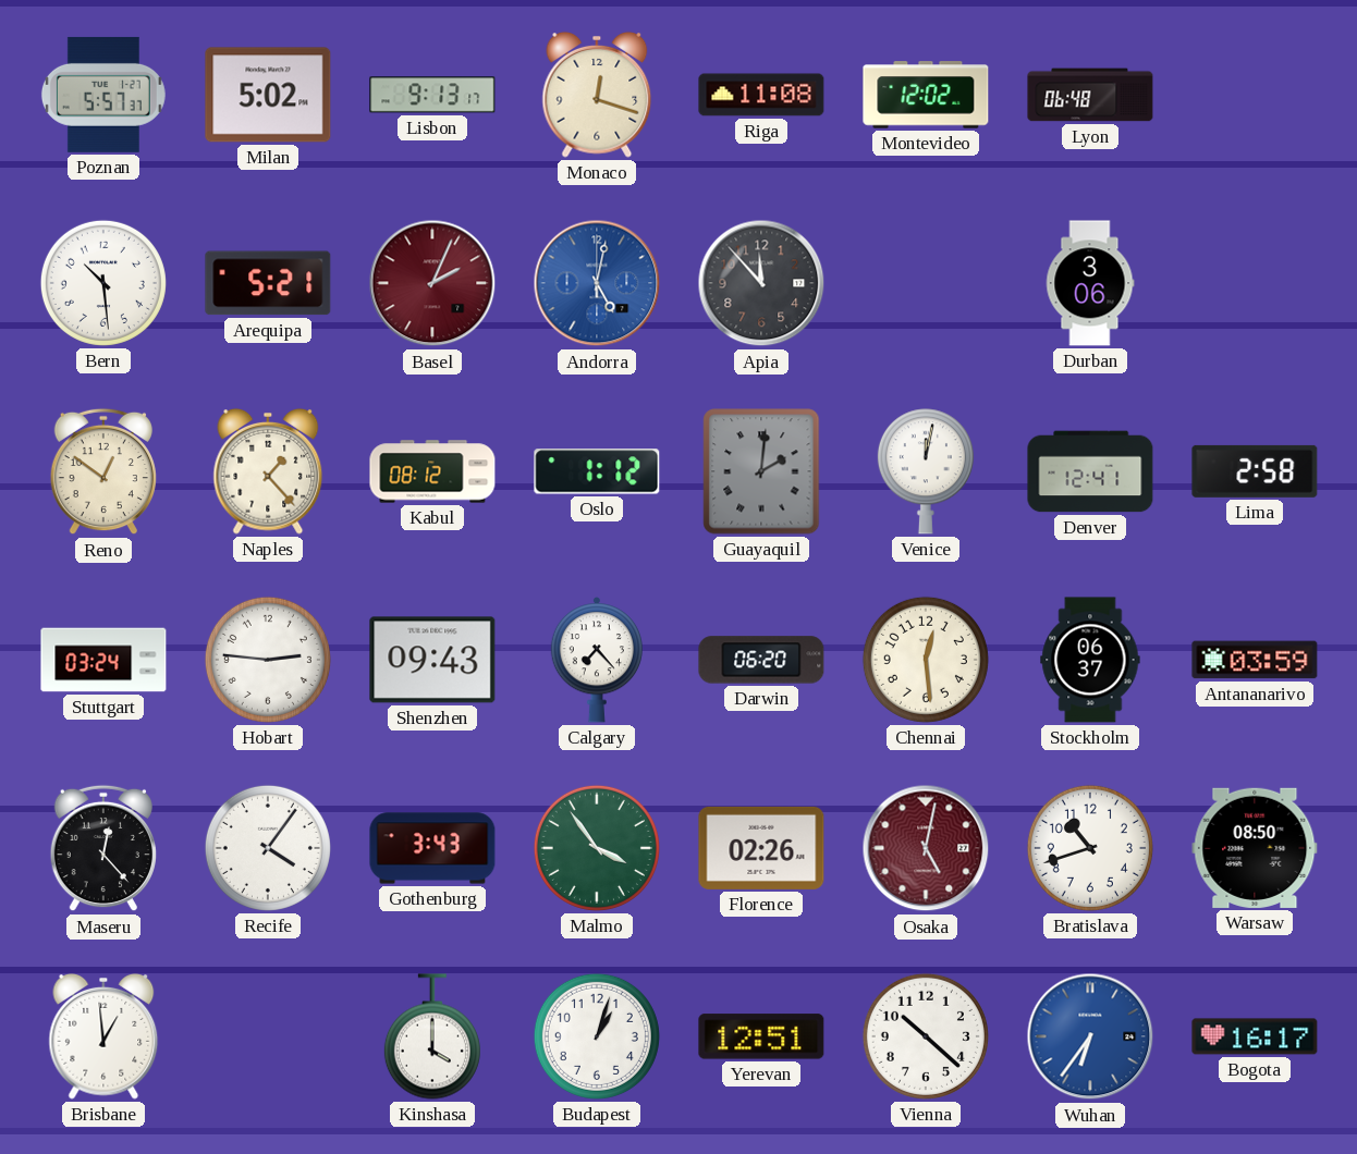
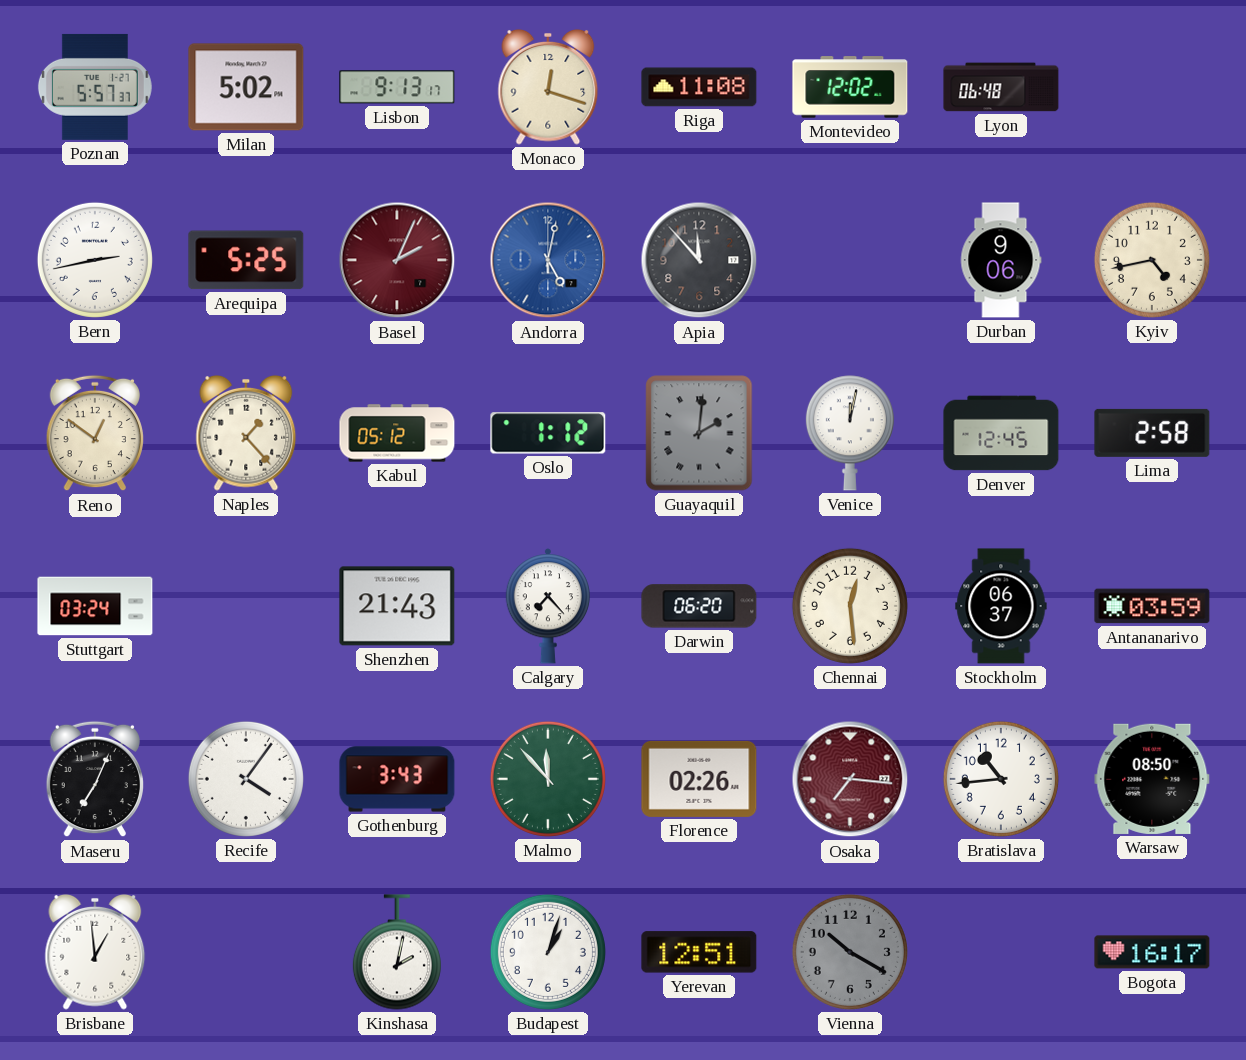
Bern: 10:29 -> 2:43
Arequipa: 5:21 -> 5:25
Durban: 3:06 -> 9:06
Kyiv: none -> 4:43
Kabul: 08:12 -> 05:12
Denver: 12:41 -> 12:45
Hobart: 2:46 -> none
Shenzhen: 09:43 -> 21:43
Maseru: 12:23 -> 7:04
Malmo: 3:54 -> 11:53
Osaka: 5:02 -> 7:16
Bratislava: 10:42 -> 10:44
Kinshasa: 4:00 -> 2:02
Vienna: 10:22 -> 10:20
Vienna dial: white -> grey
Wuhan: 6:36 -> none
